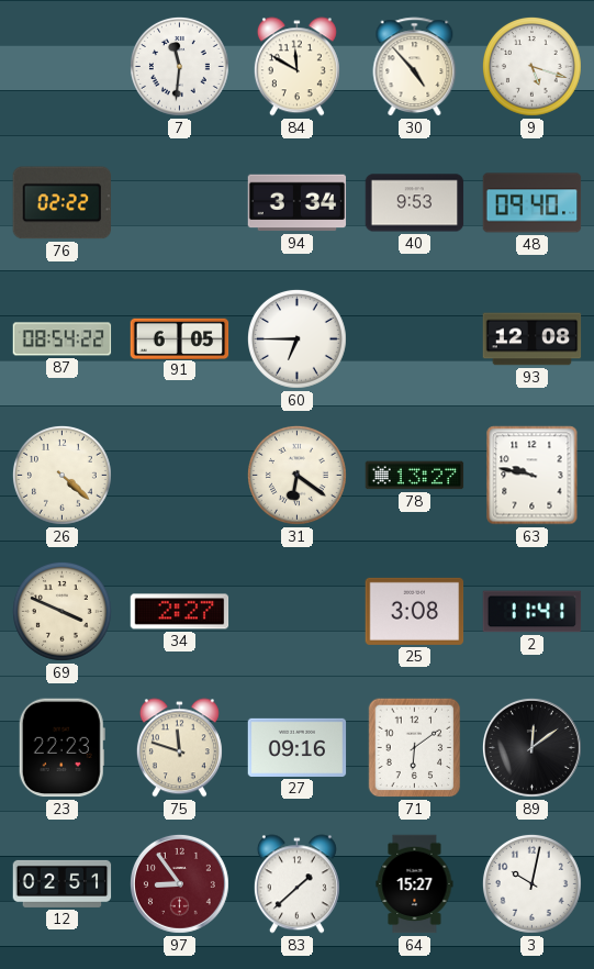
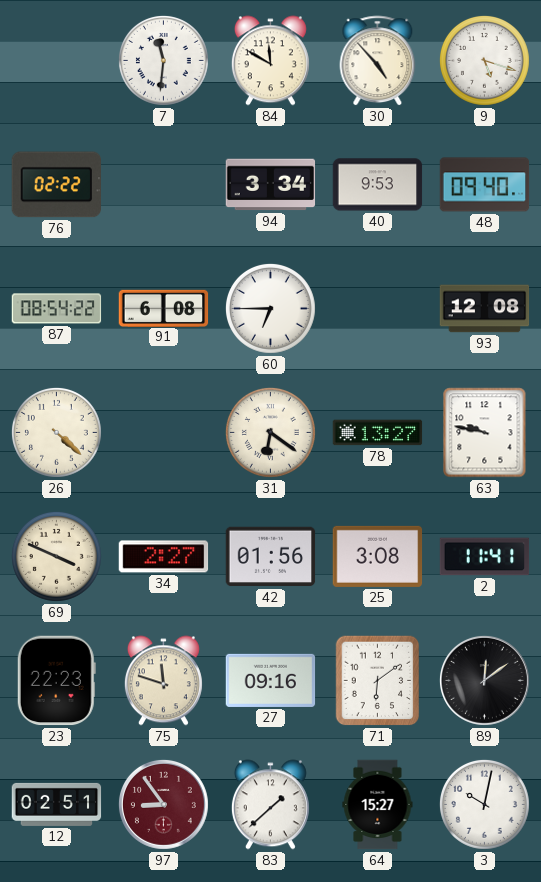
91: 6:05 -> 6:08
42: none -> 01:56
